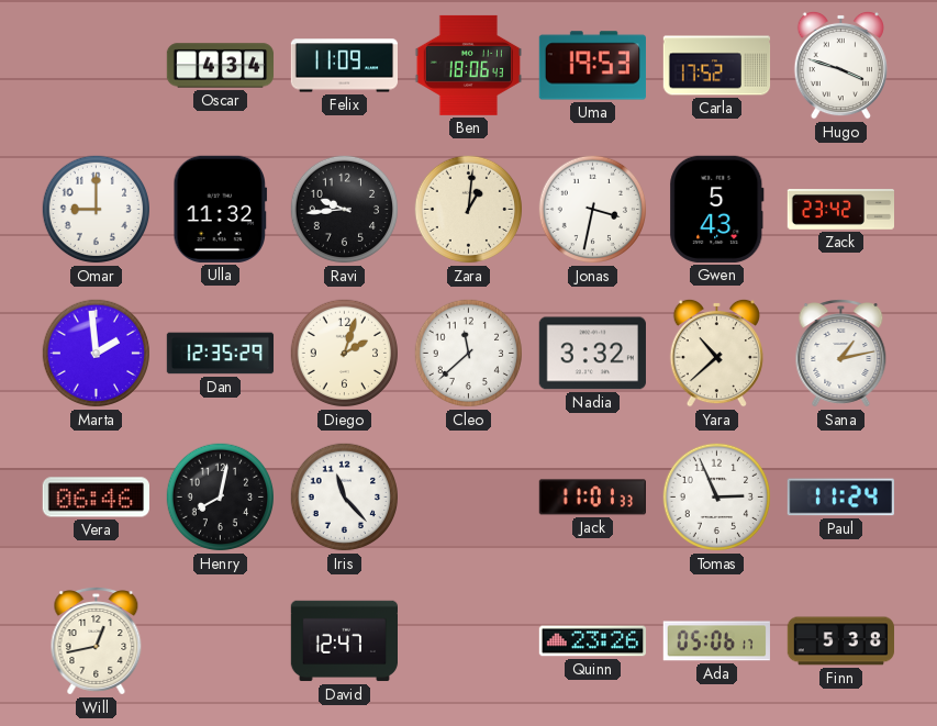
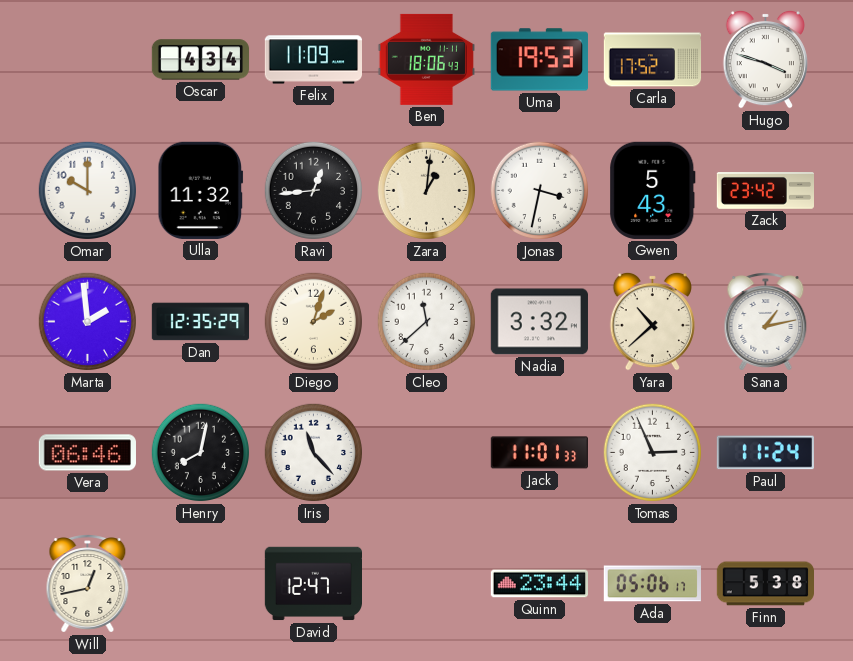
Omar: 9:00 -> 10:00
Ravi: 9:44 -> 12:44
Quinn: 23:26 -> 23:44
